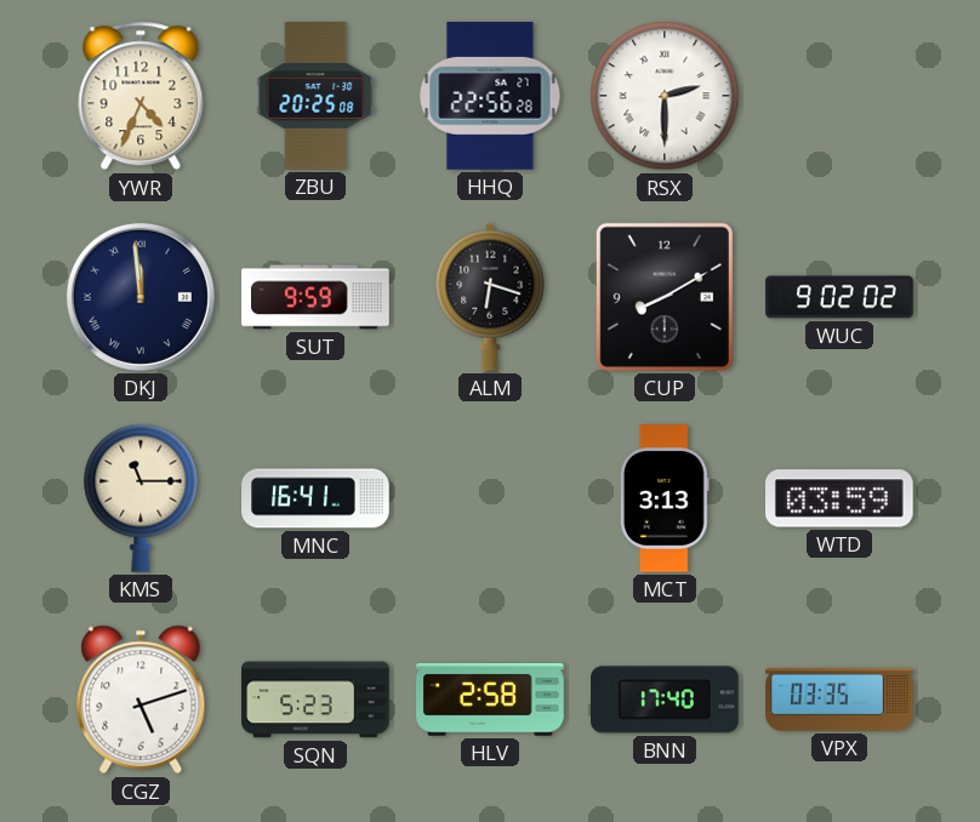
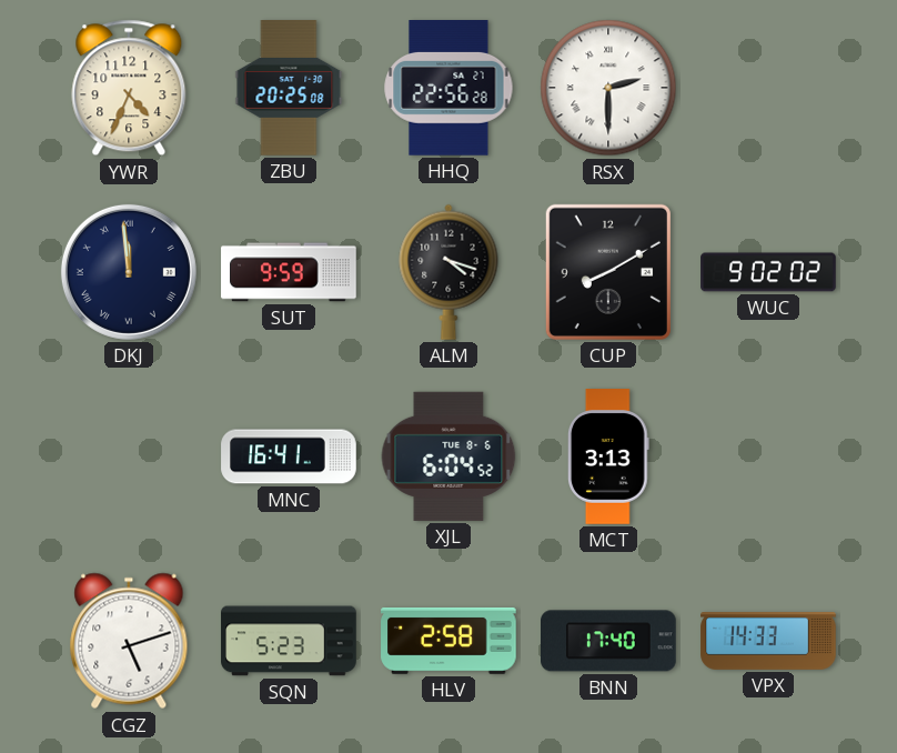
ALM: 6:18 -> 4:18
KMS: 11:15 -> none
XJL: none -> 6:04
WTD: 03:59 -> none
VPX: 03:35 -> 14:33
